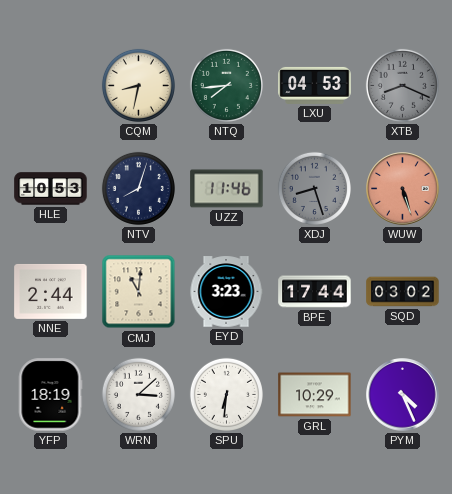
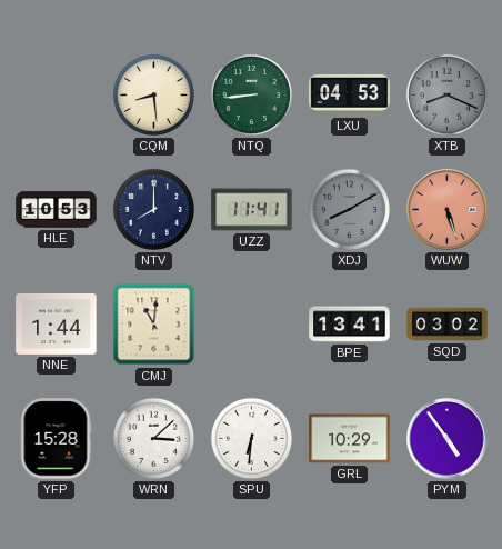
CQM: 8:32 -> 8:29
NTQ: 7:44 -> 8:44
NTV: 8:03 -> 8:00
UZZ: 11:46 -> 11:41
XDJ: 8:27 -> 8:10
NNE: 2:44 -> 1:44
EYD: 3:23 -> none
BPE: 17:44 -> 13:41
YFP: 18:19 -> 15:28
PYM: 4:26 -> 4:54
